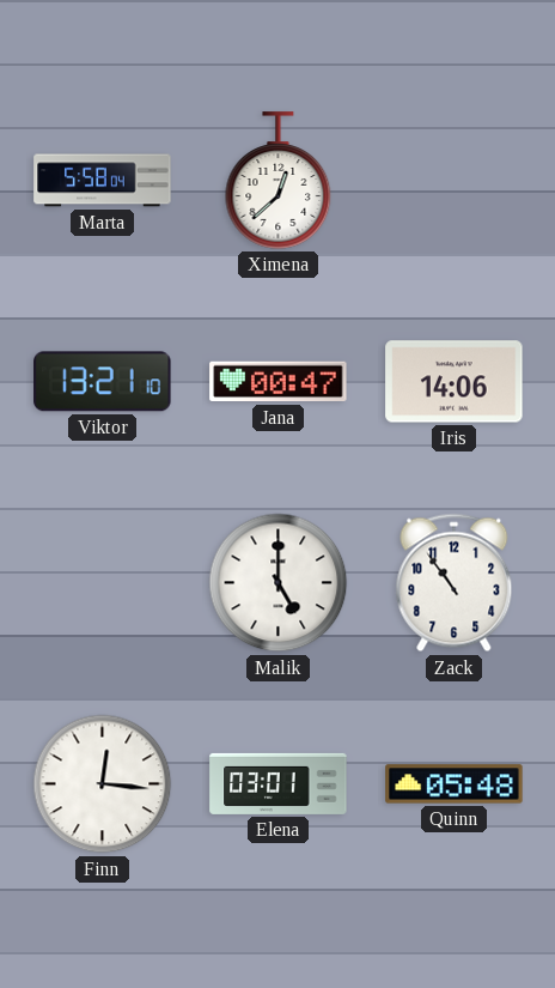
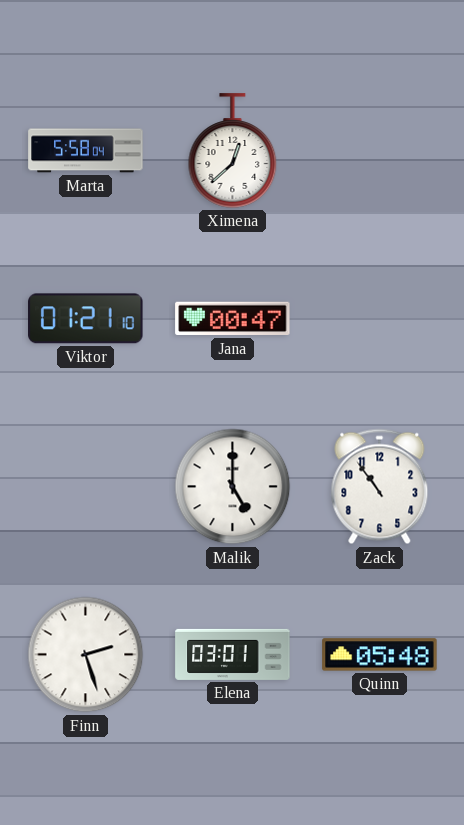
Viktor: 13:21 -> 01:21
Iris: 14:06 -> none
Finn: 12:16 -> 2:27
